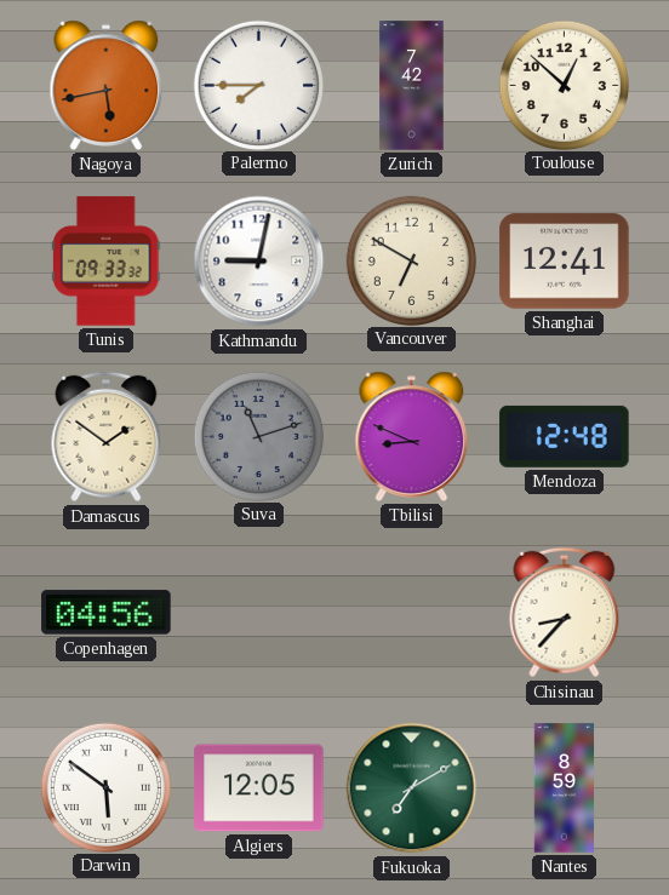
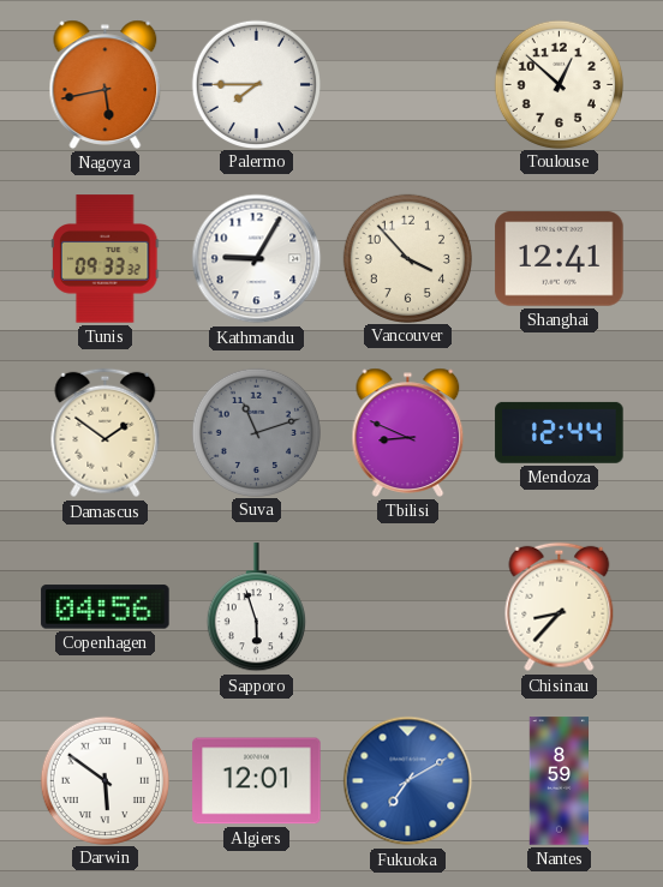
Zurich: 7:42 -> none
Kathmandu: 9:02 -> 9:05
Vancouver: 6:50 -> 3:53
Mendoza: 12:48 -> 12:44
Sapporo: none -> 5:57
Algiers: 12:05 -> 12:01
Fukuoka dial: green -> blue
